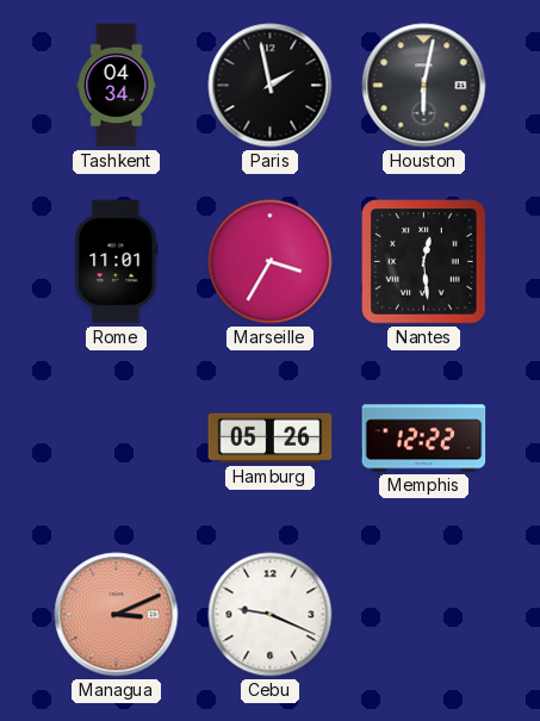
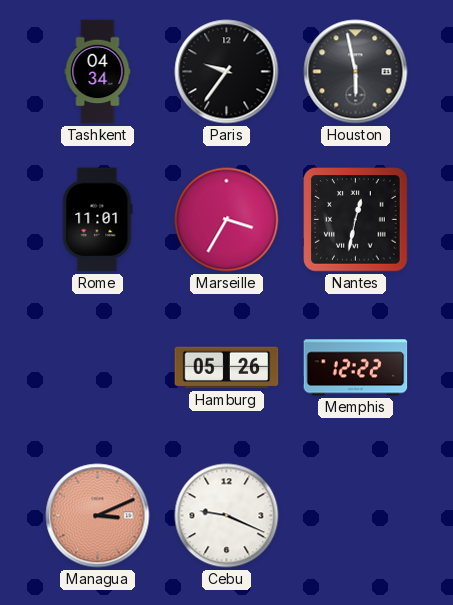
Paris: 1:58 -> 9:36
Houston: 6:02 -> 5:58
Nantes: 12:29 -> 12:32
